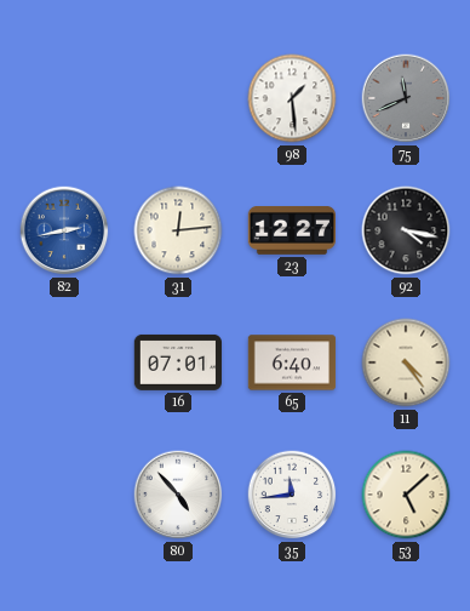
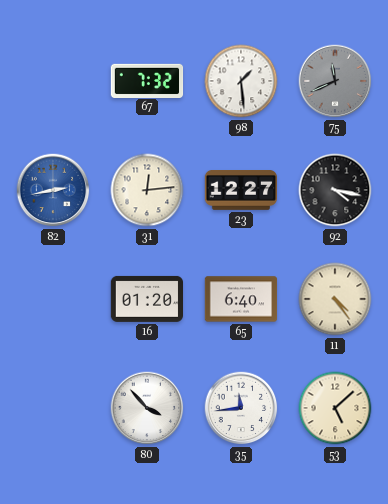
67: none -> 7:32
16: 07:01 -> 01:20
80: 4:53 -> 3:53
